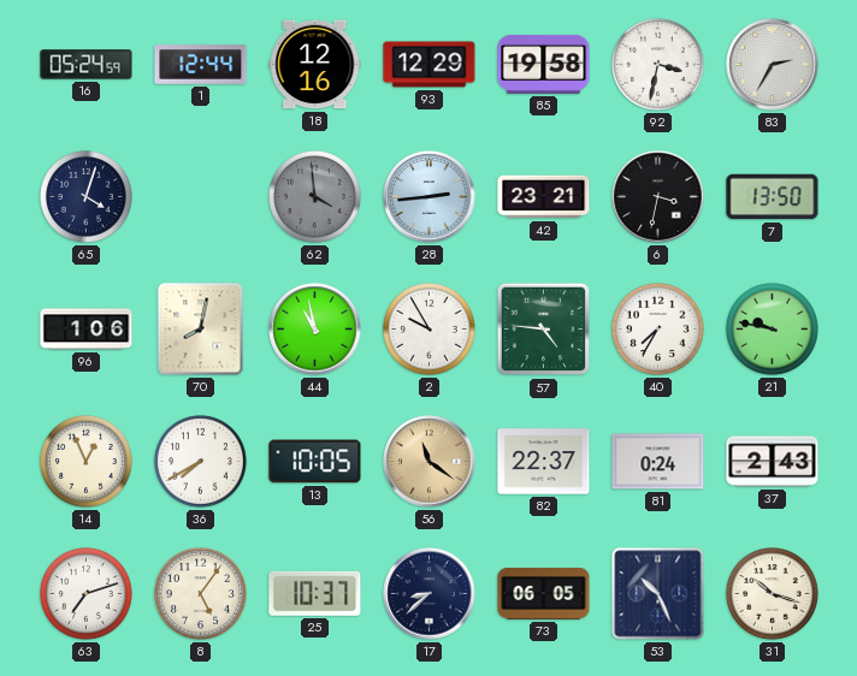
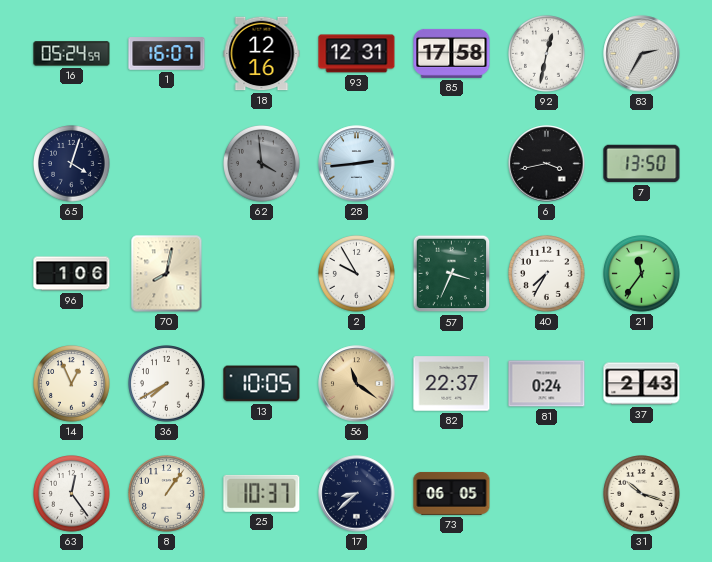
1: 12:44 -> 16:07
93: 12:29 -> 12:31
85: 19:58 -> 17:58
92: 3:32 -> 12:32
42: 23:21 -> none
6: 3:32 -> 3:43
44: 10:58 -> none
57: 4:46 -> 3:34
21: 9:47 -> 11:36
63: 7:12 -> 12:24
8: 5:06 -> 1:06
53: 10:26 -> none
